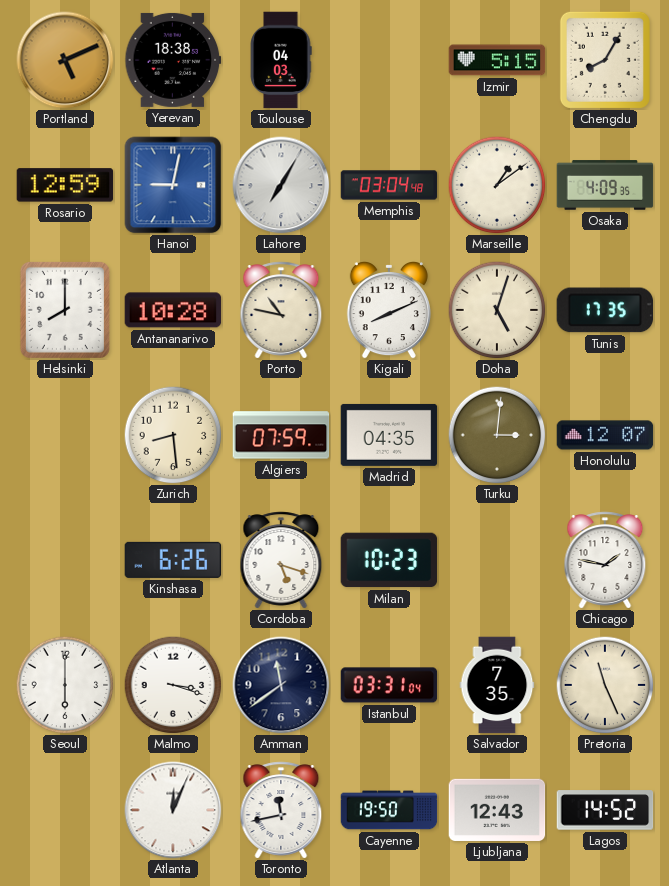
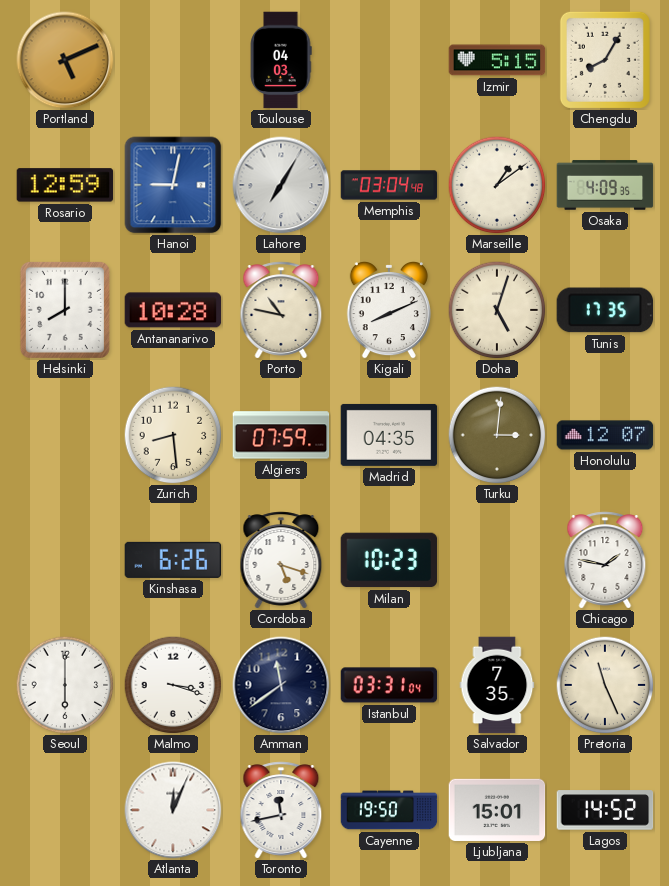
Yerevan: 18:38 -> none
Ljubljana: 12:43 -> 15:01
